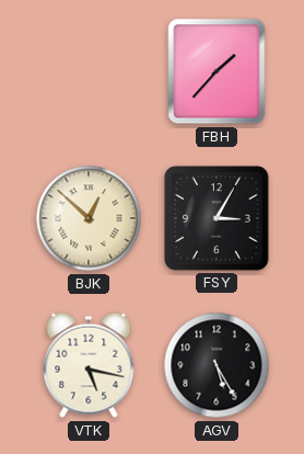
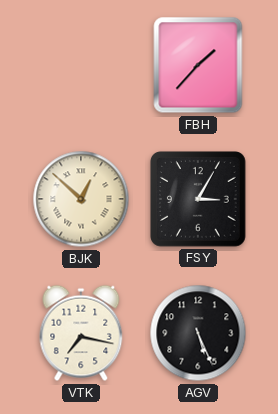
VTK: 5:17 -> 7:17
AGV: 5:25 -> 5:26
